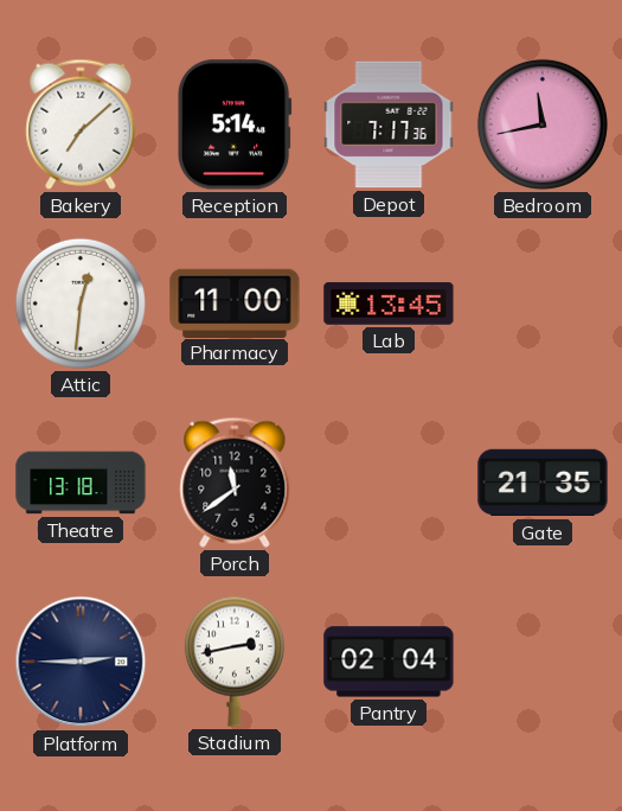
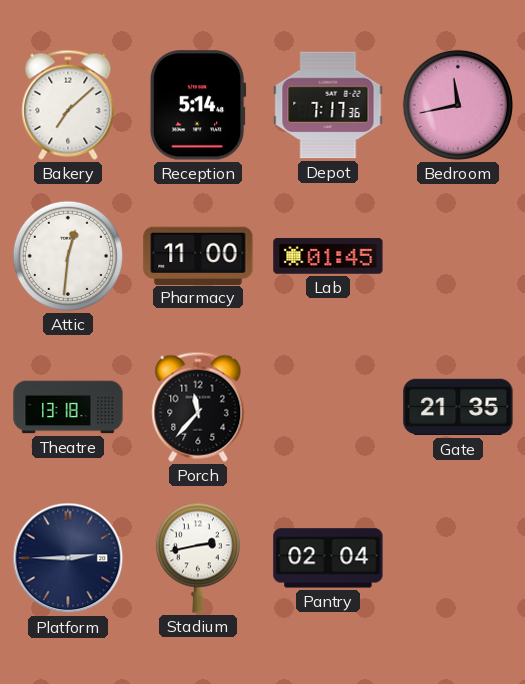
Lab: 13:45 -> 01:45
Porch: 11:39 -> 11:37
